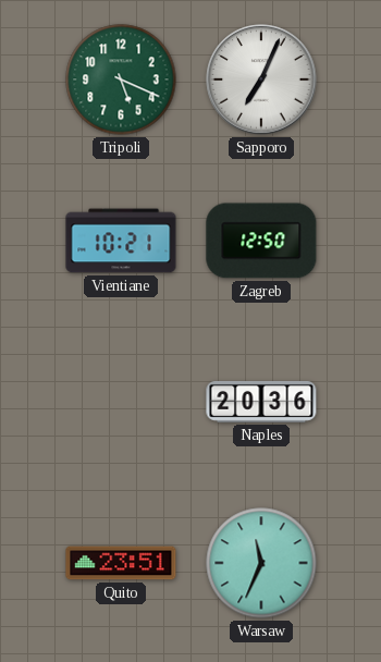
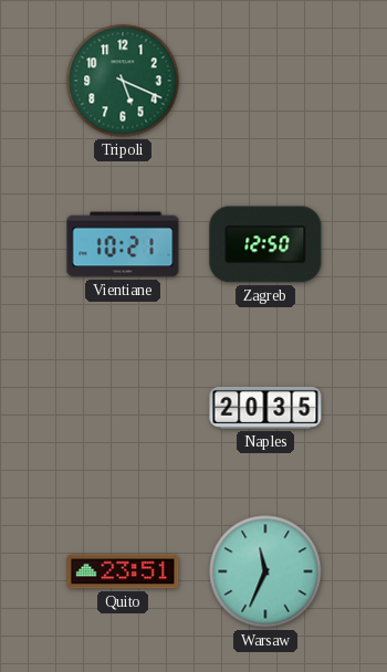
Sapporo: 7:04 -> none
Naples: 20:36 -> 20:35
